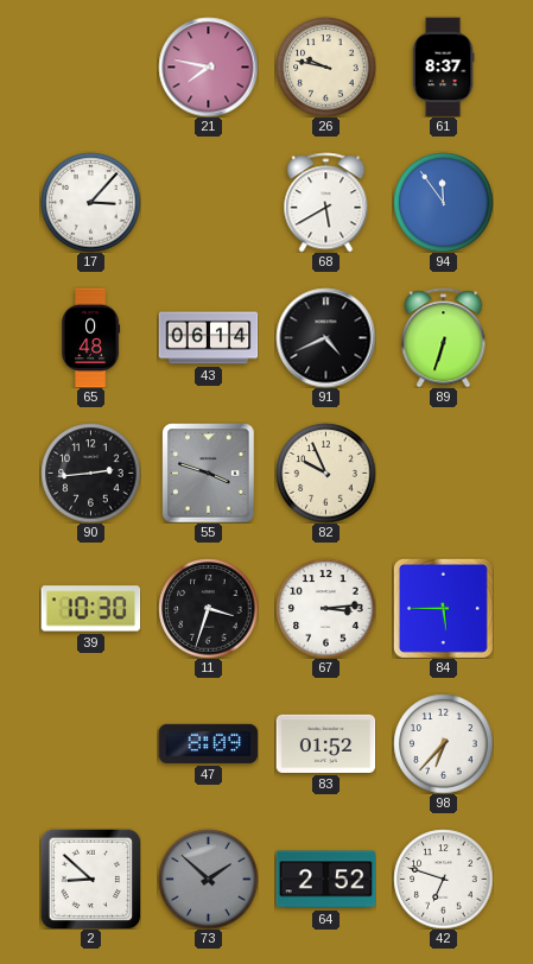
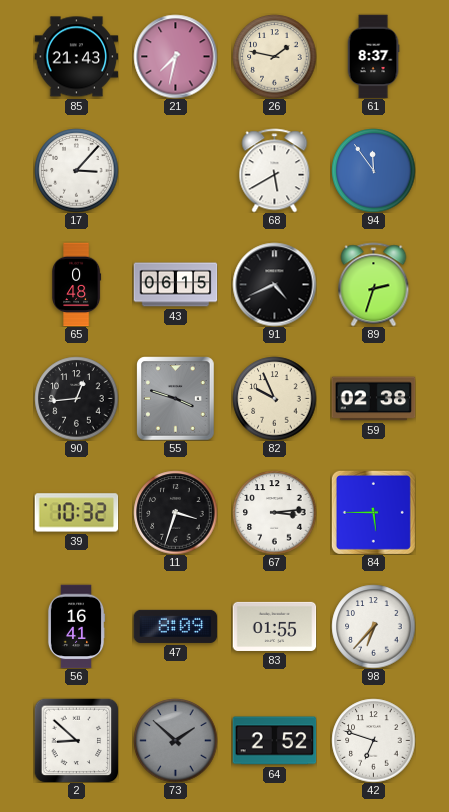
85: none -> 21:43
21: 7:47 -> 7:32
26: 9:47 -> 1:47
43: 06:14 -> 06:15
89: 6:33 -> 2:33
90: 2:44 -> 12:44
59: none -> 02:38
39: 10:30 -> 10:32
56: none -> 16:41
83: 01:52 -> 01:55
